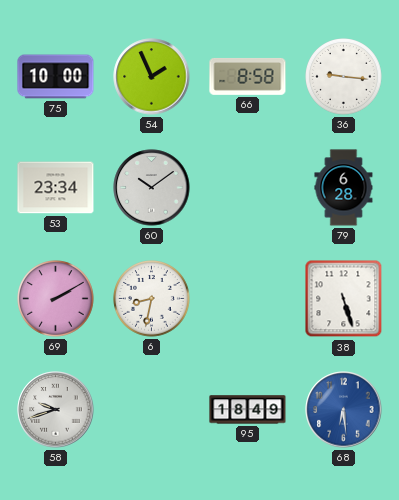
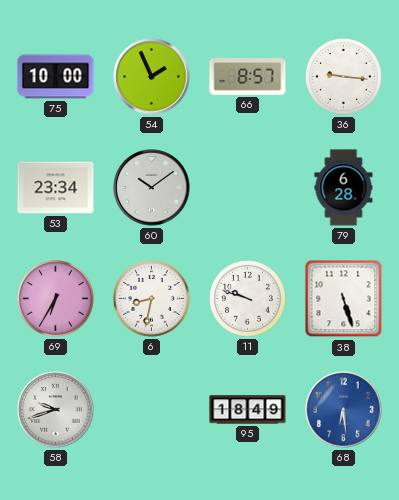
66: 8:58 -> 8:57
69: 2:10 -> 6:35
11: none -> 9:48
